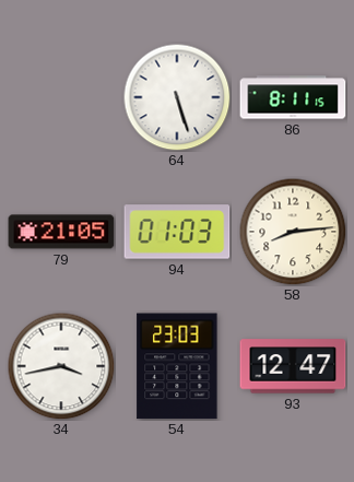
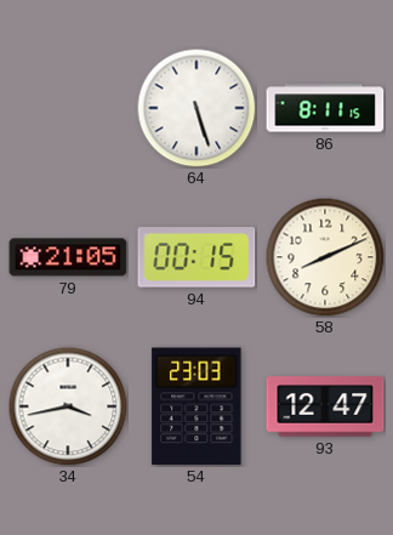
94: 01:03 -> 00:15
58: 8:14 -> 8:11
